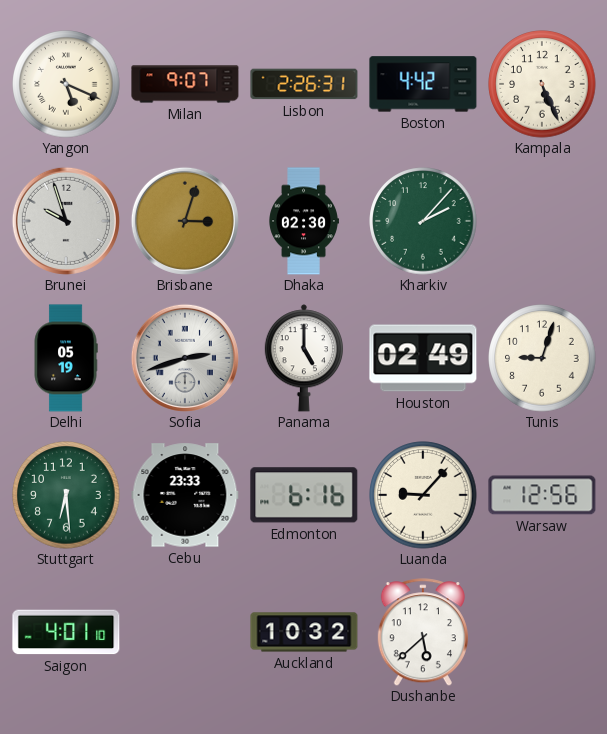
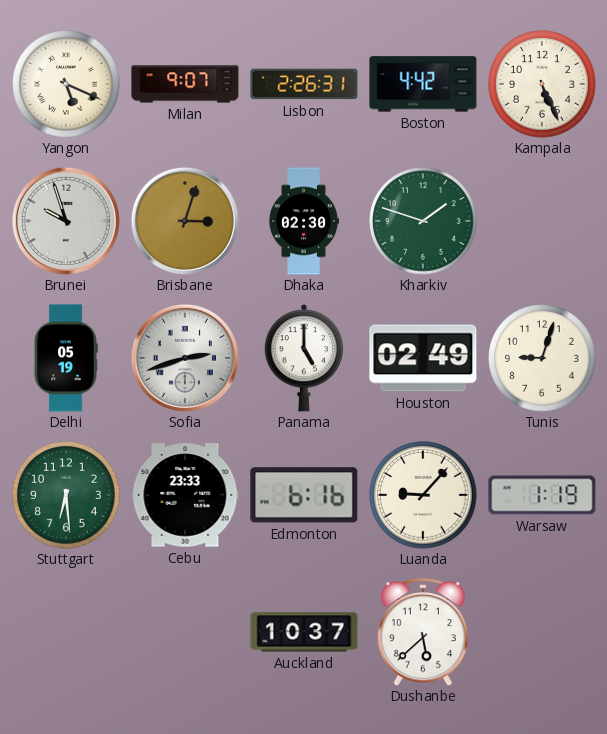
Kharkiv: 2:07 -> 1:48
Warsaw: 12:56 -> 1:19
Saigon: 4:01 -> none
Auckland: 10:32 -> 10:37
